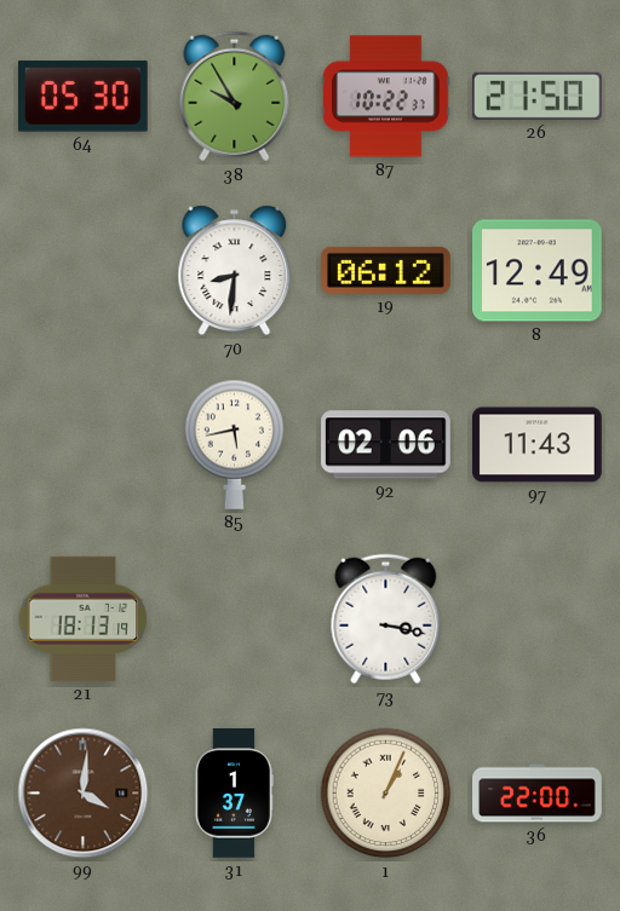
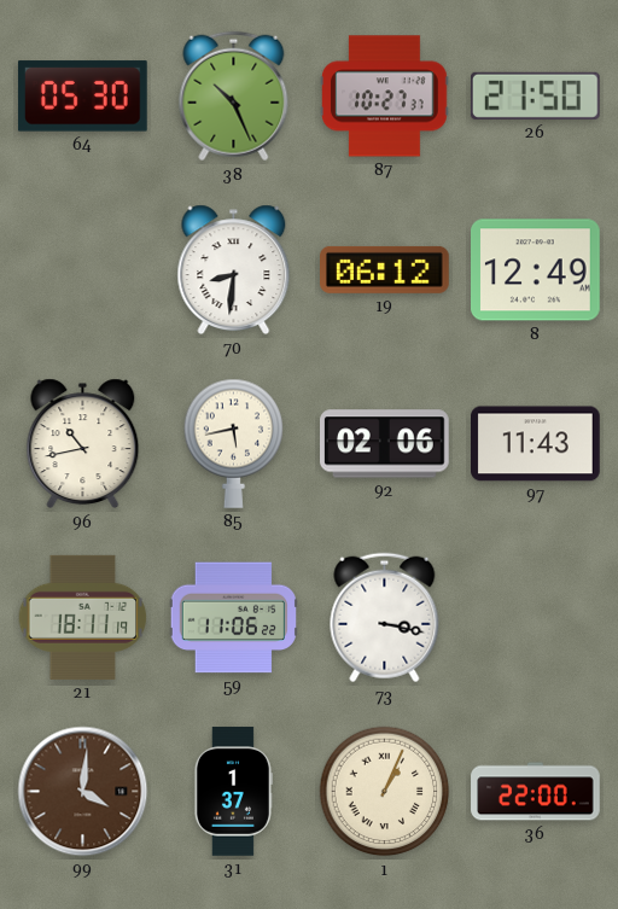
38: 9:55 -> 10:26
87: 10:22 -> 10:27
96: none -> 10:43
21: 18:13 -> 18:11
59: none -> 11:06
